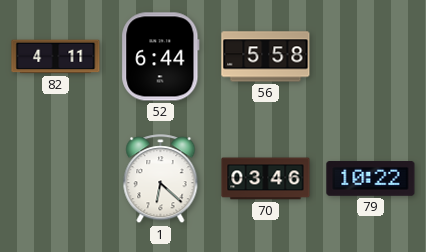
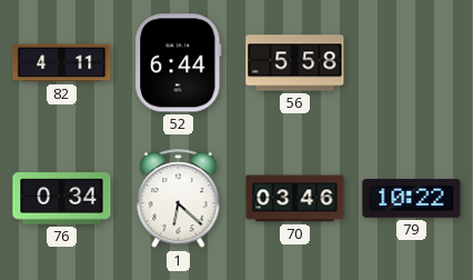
76: none -> 0:34
